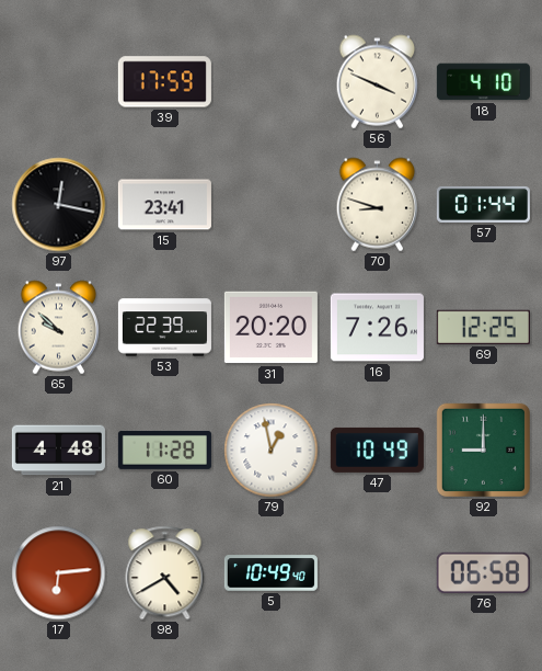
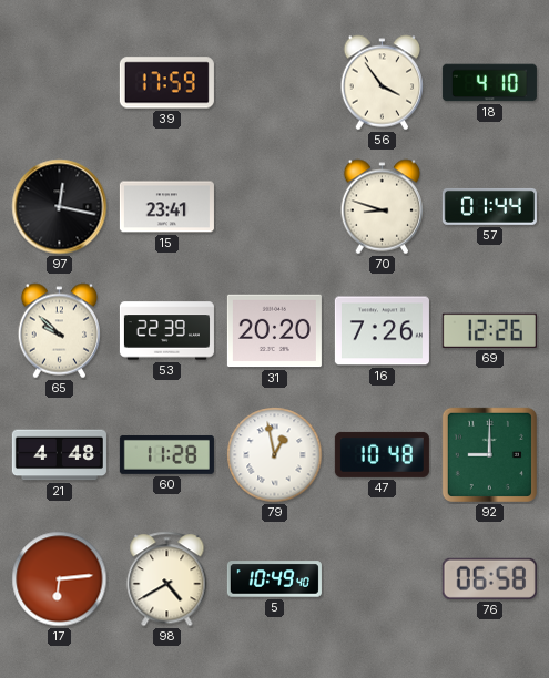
56: 3:49 -> 3:54
69: 12:25 -> 12:26
47: 10:49 -> 10:48
